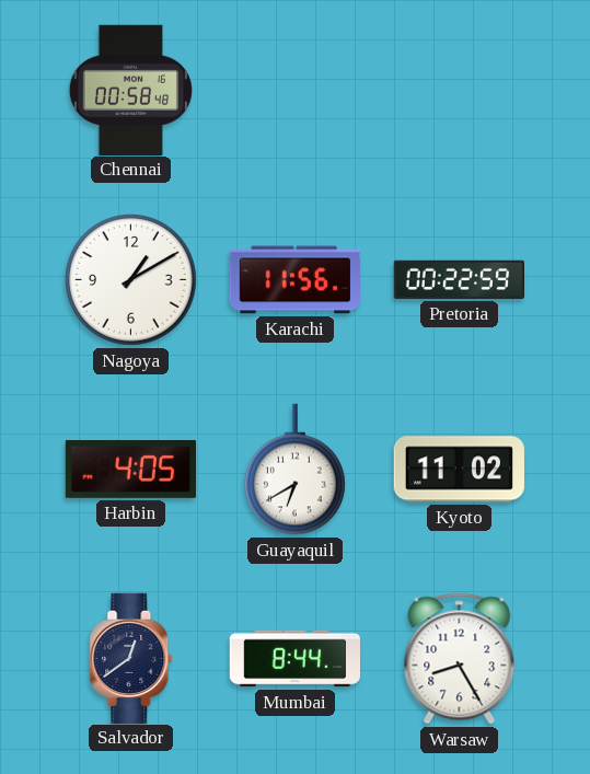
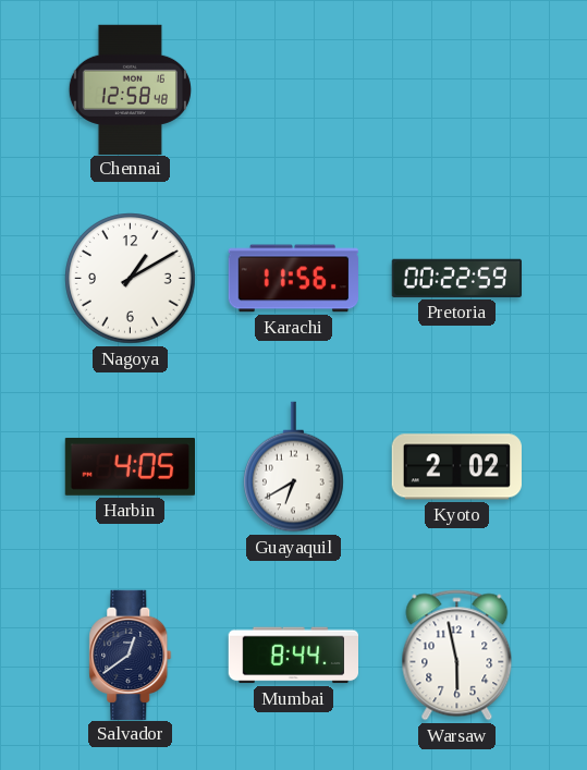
Chennai: 00:58 -> 12:58
Kyoto: 11:02 -> 2:02
Warsaw: 8:25 -> 5:58
